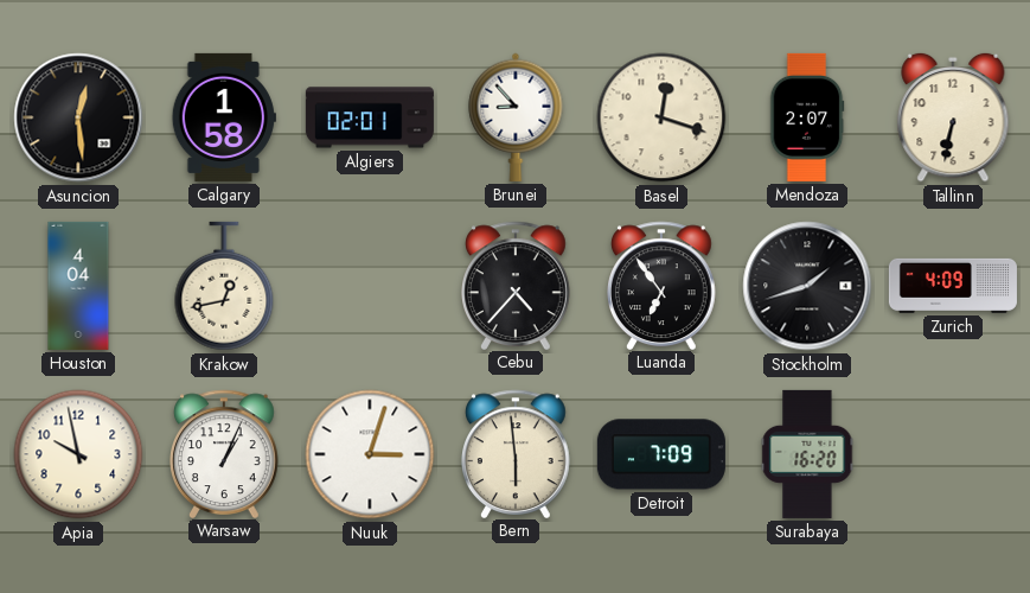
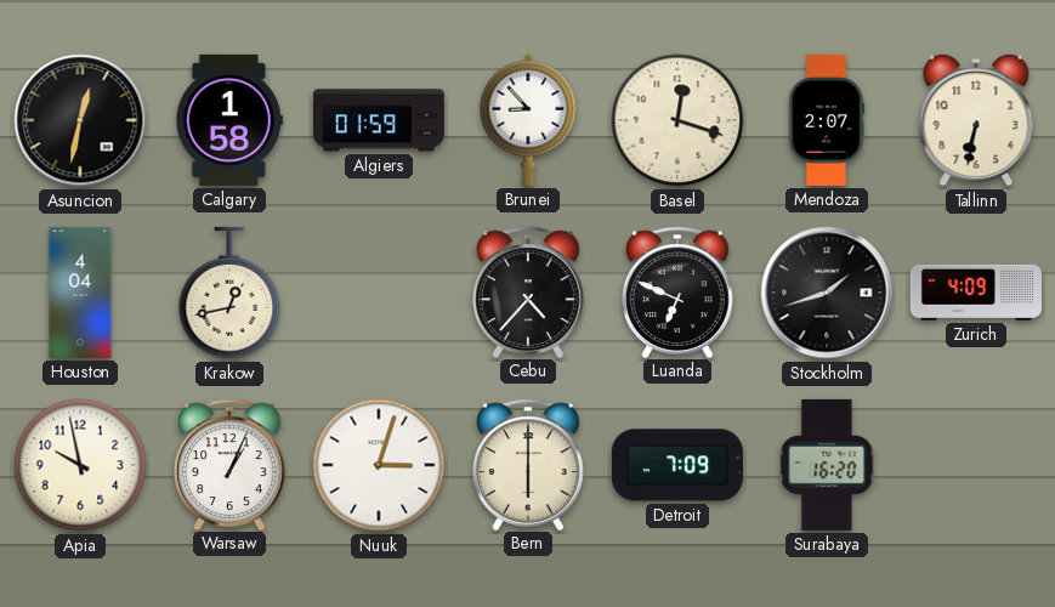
Asuncion: 12:29 -> 12:32
Algiers: 02:01 -> 01:59
Luanda: 6:54 -> 6:49
Bern: 5:59 -> 6:00
